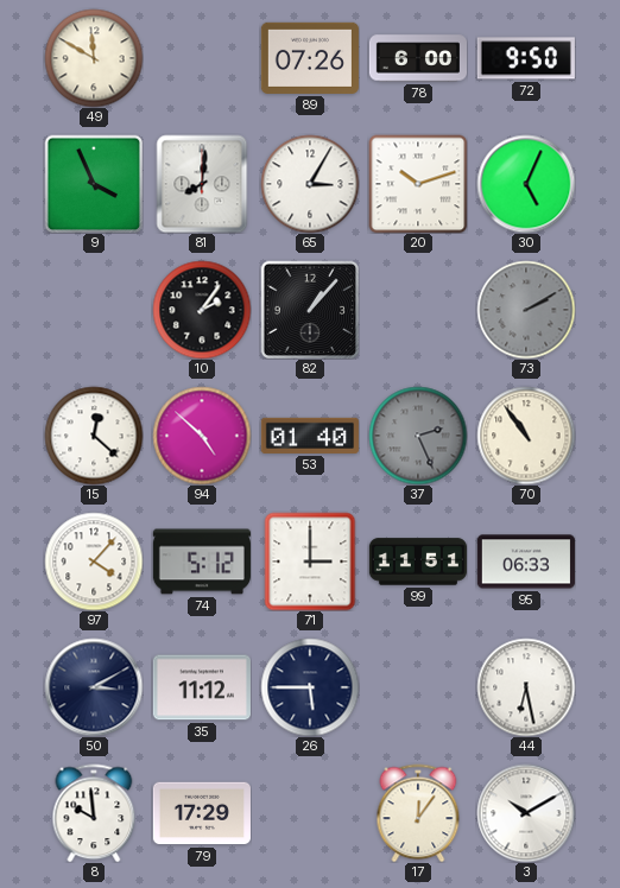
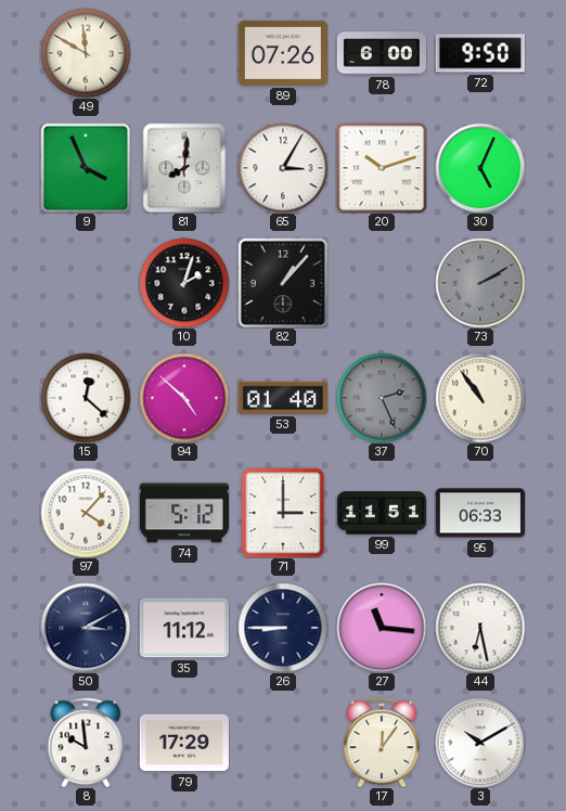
10: 2:06 -> 2:03
26: 5:45 -> 8:45
27: none -> 11:16
